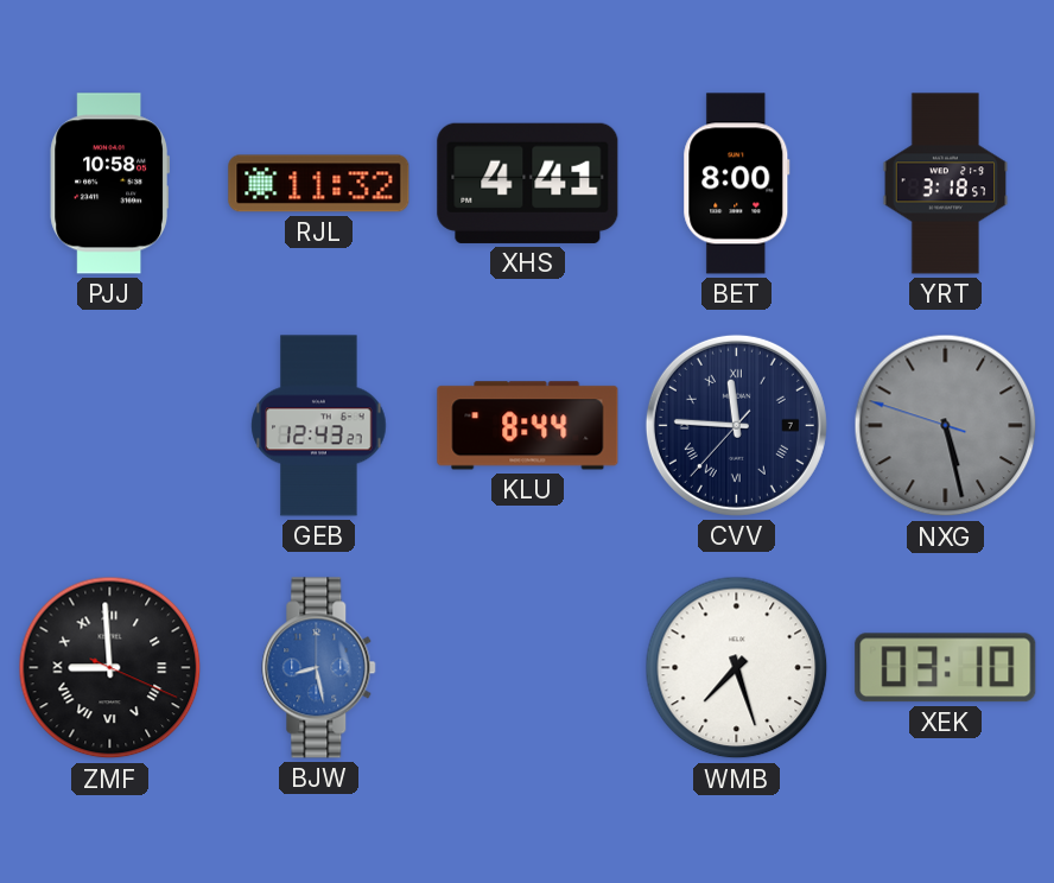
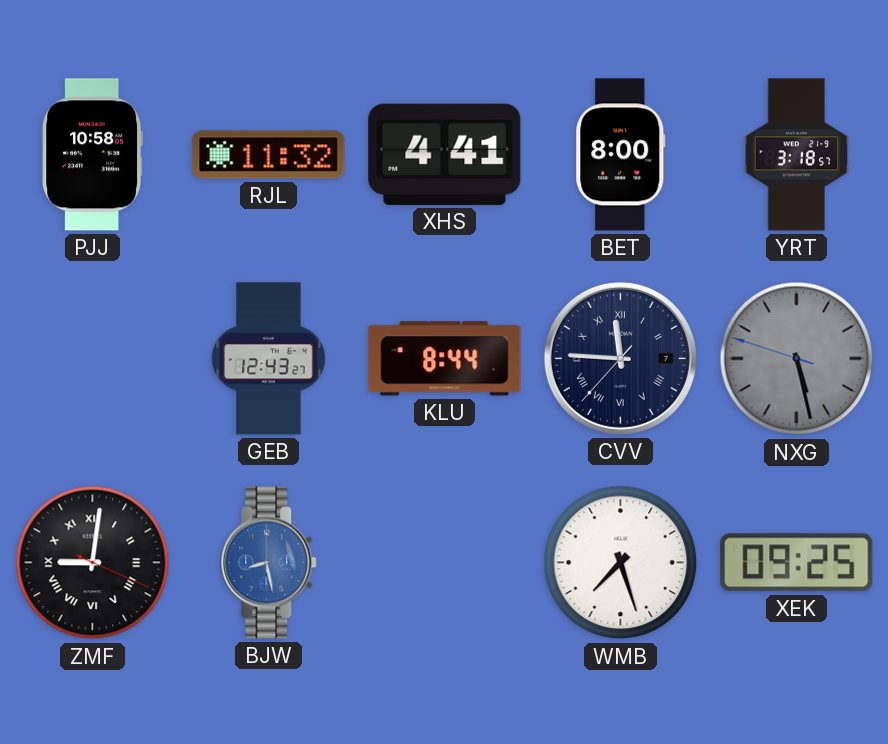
ZMF: 8:59 -> 9:01
XEK: 03:10 -> 09:25
